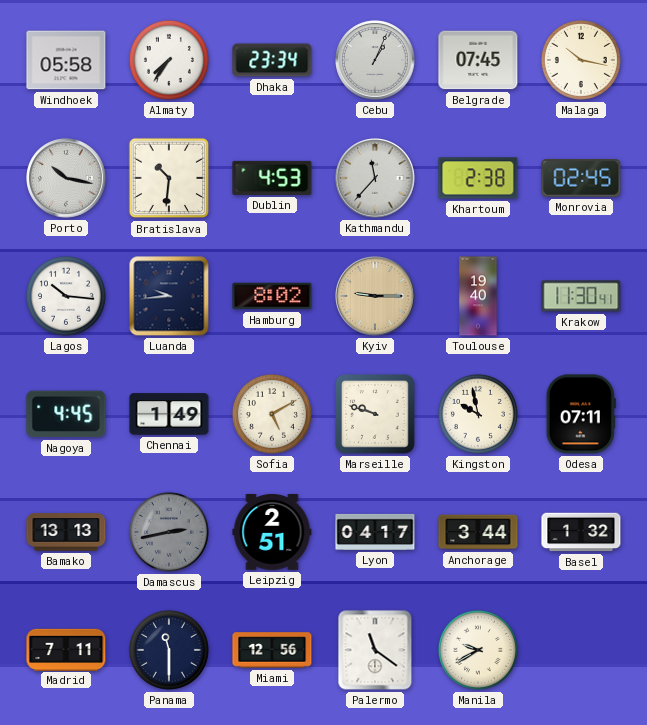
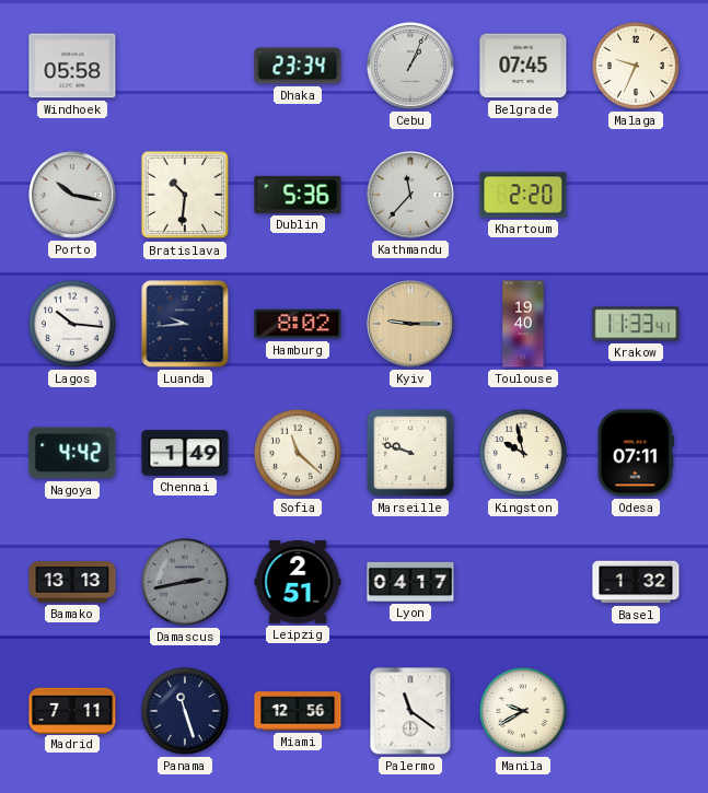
Almaty: 7:36 -> none
Malaga: 10:17 -> 9:34
Dublin: 4:53 -> 5:36
Khartoum: 2:38 -> 2:20
Monrovia: 02:45 -> none
Krakow: 11:30 -> 11:33
Nagoya: 4:45 -> 4:42
Sofia: 5:10 -> 11:22
Anchorage: 3:44 -> none
Panama: 11:30 -> 11:27
